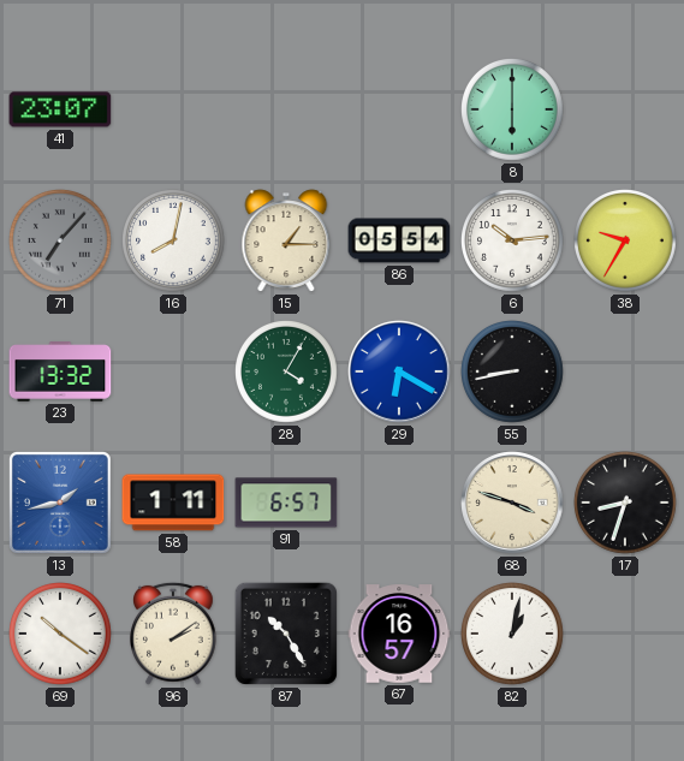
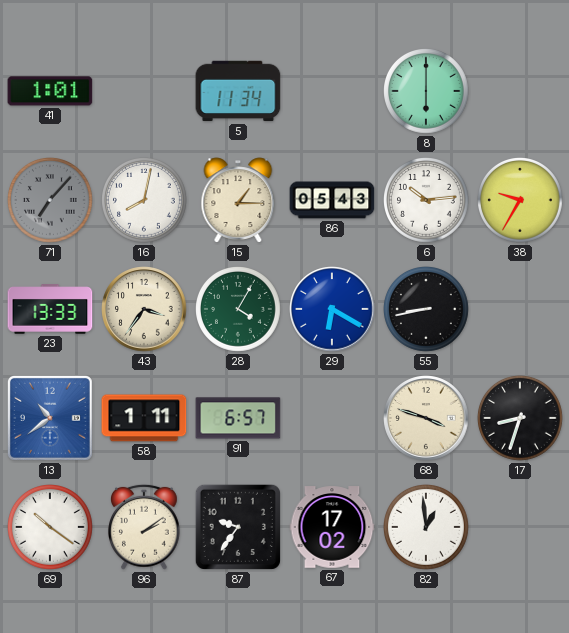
41: 23:07 -> 1:01
5: none -> 11:34
86: 05:54 -> 05:43
23: 13:32 -> 13:33
43: none -> 3:36
13: 1:43 -> 10:39
87: 10:25 -> 9:36
67: 16:57 -> 17:02
82: 1:02 -> 12:59
